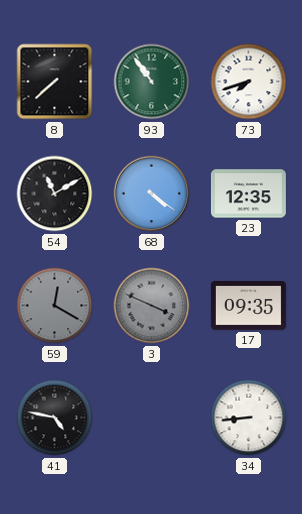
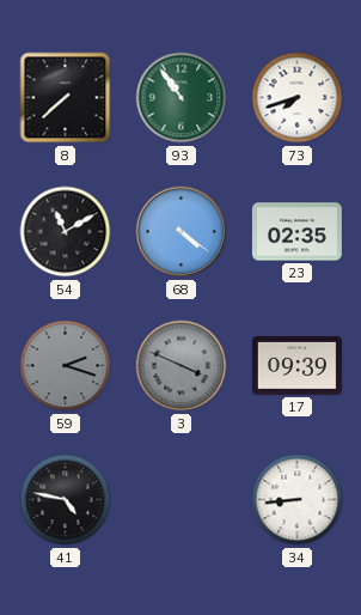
23: 12:35 -> 02:35
59: 12:20 -> 2:18
17: 09:35 -> 09:39
